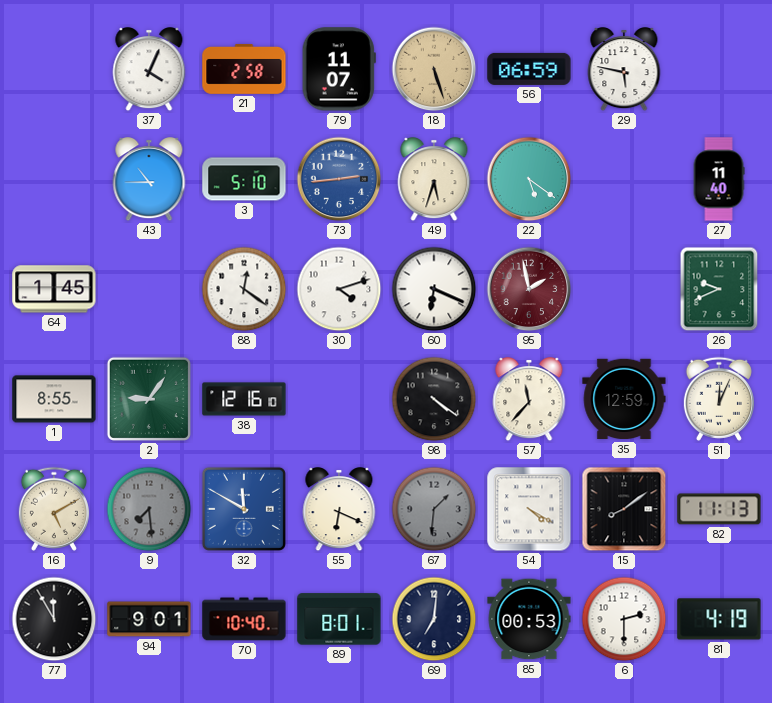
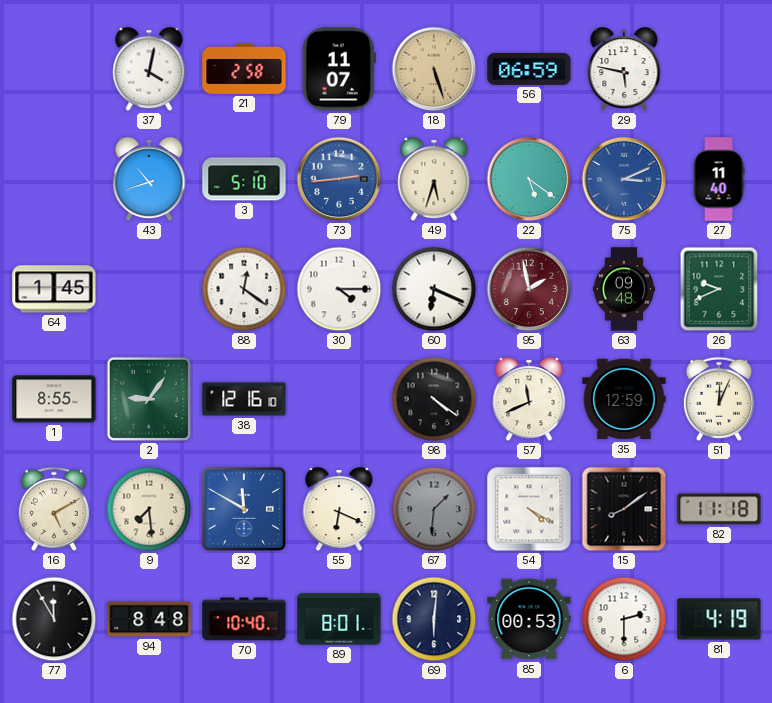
37: 4:04 -> 4:02
43: 10:45 -> 10:42
75: none -> 3:11
30: 4:12 -> 4:15
63: none -> 09:48
57: 11:37 -> 11:41
9 dial: grey -> cream
82: 11:13 -> 11:18
94: 9:01 -> 8:48
69: 7:01 -> 6:01
